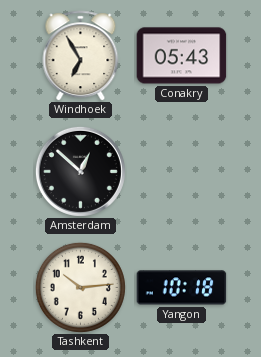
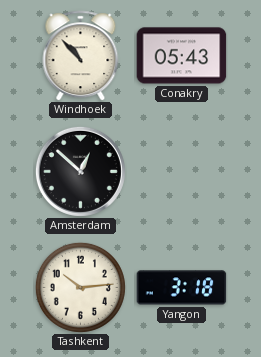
Windhoek: 6:55 -> 10:53
Yangon: 10:18 -> 3:18
